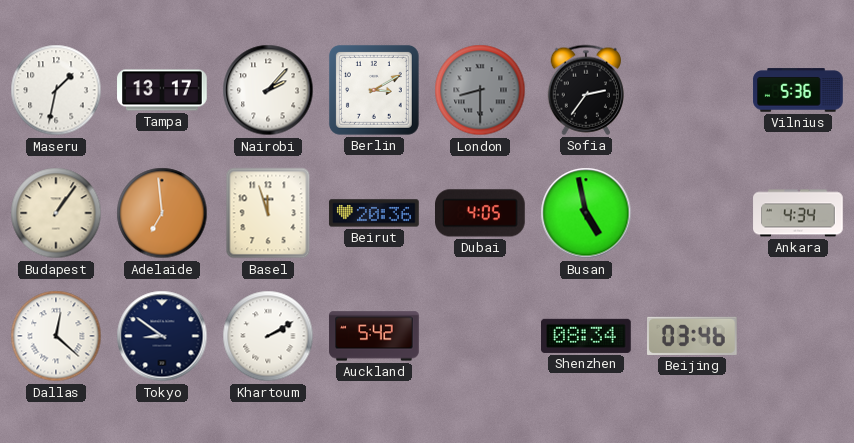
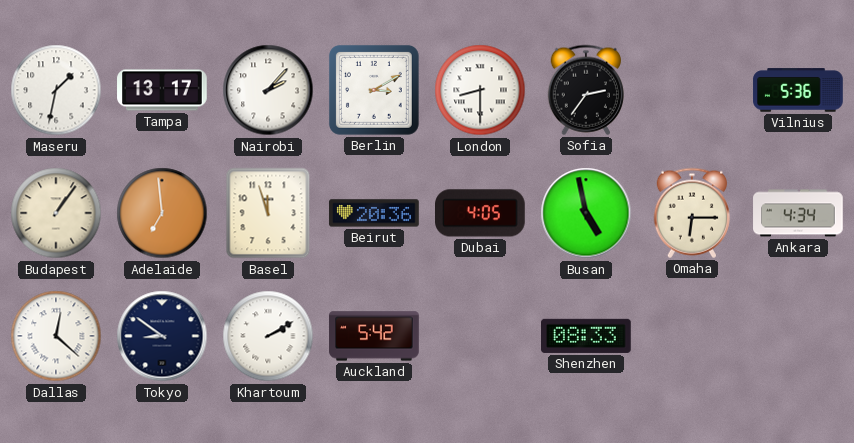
London dial: grey -> white
Omaha: none -> 6:15
Shenzhen: 08:34 -> 08:33
Beijing: 03:46 -> none
